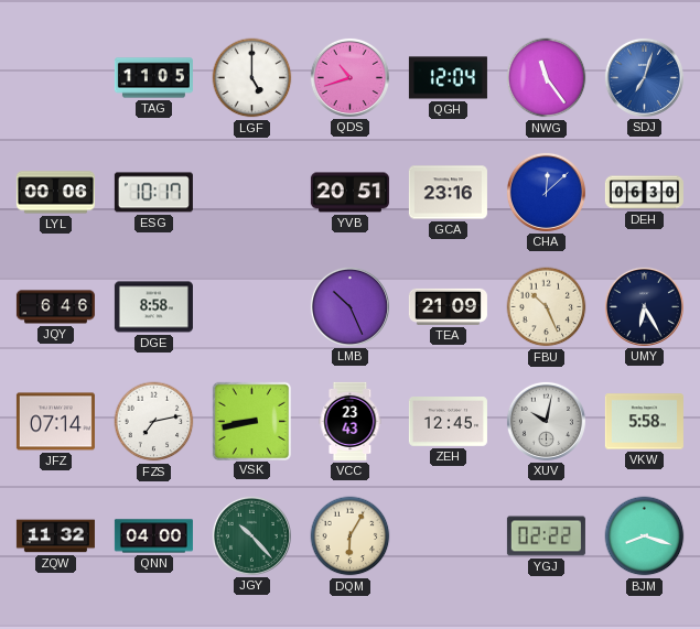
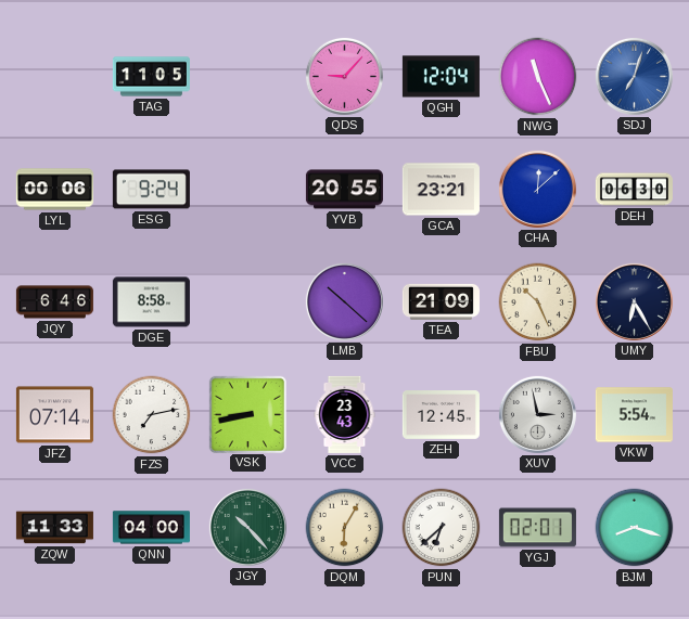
LGF: 5:00 -> none
QDS: 10:42 -> 9:07
NWG: 11:24 -> 11:26
ESG: 10:17 -> 9:24
YVB: 20:51 -> 20:55
GCA: 23:16 -> 23:21
LMB: 10:26 -> 10:22
XUV: 10:02 -> 2:58
VKW: 5:58 -> 5:54
ZQW: 11:32 -> 11:33
PUN: none -> 6:38
YGJ: 02:22 -> 02:01
